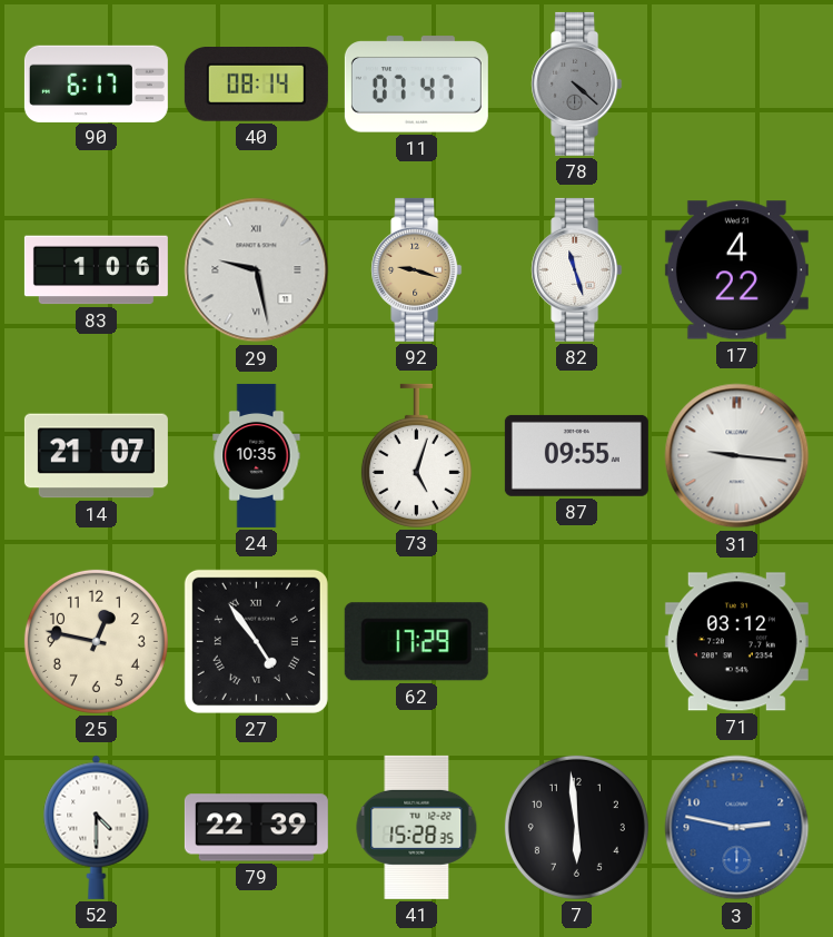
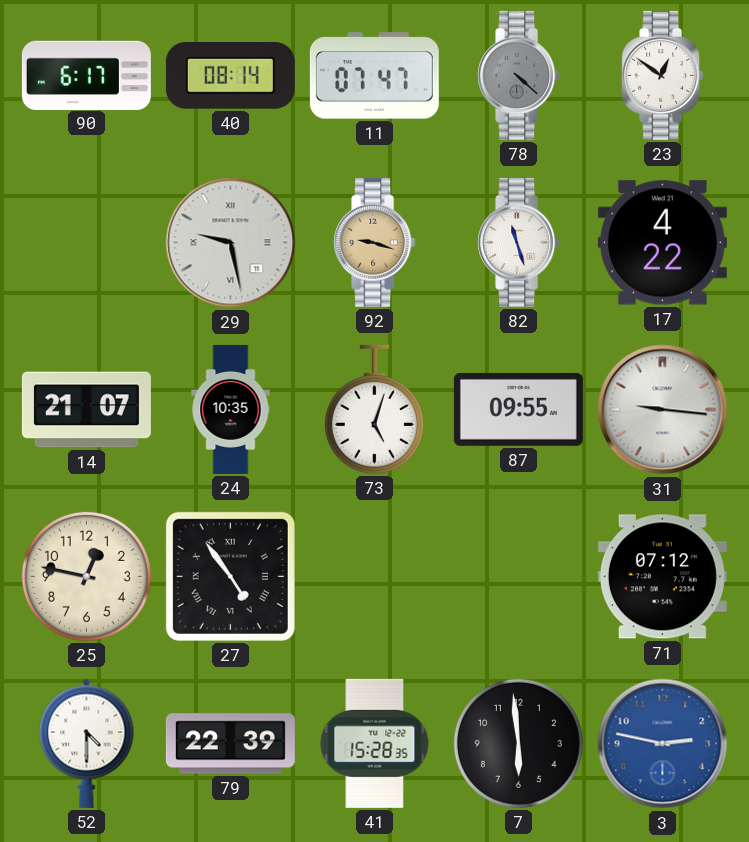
23: none -> 12:51
83: 1:06 -> none
62: 17:29 -> none
71: 03:12 -> 07:12
